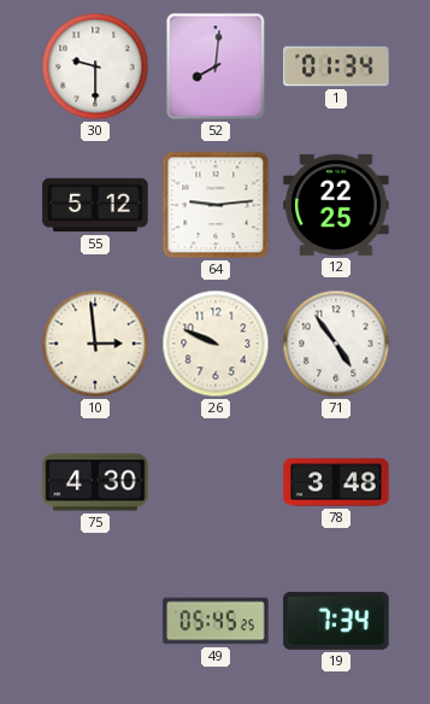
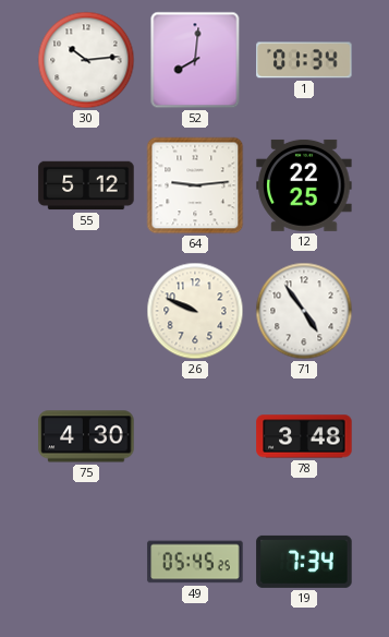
30: 9:30 -> 10:14
10: 2:59 -> none
